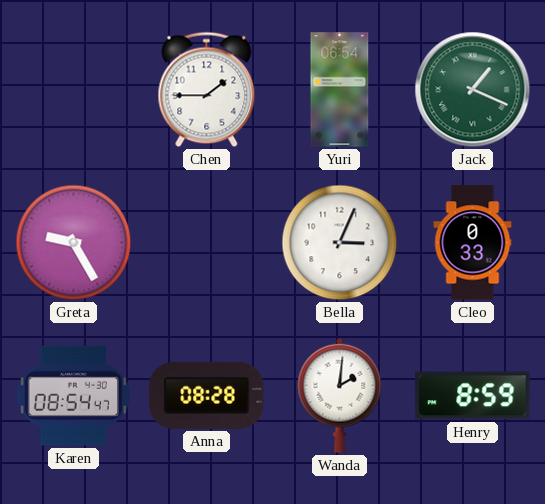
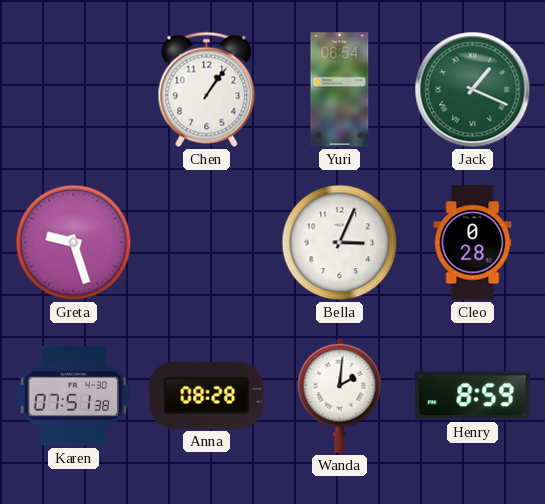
Chen: 1:45 -> 1:06
Greta: 9:25 -> 9:27
Cleo: 0:33 -> 0:28
Karen: 08:54 -> 07:51
